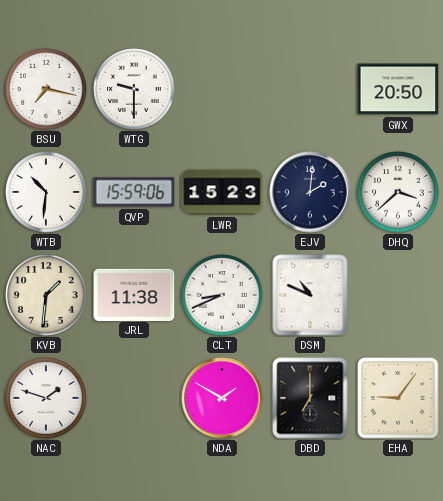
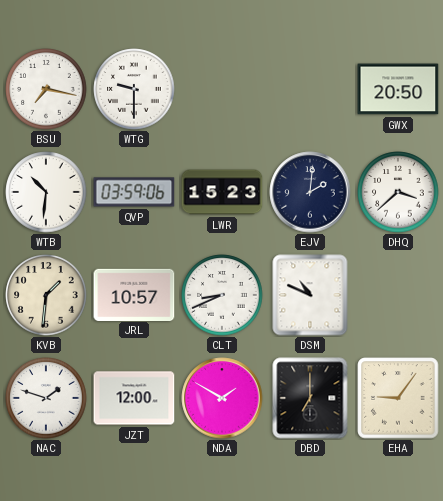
QVP: 15:59 -> 03:59
JRL: 11:38 -> 10:57
JZT: none -> 12:00
